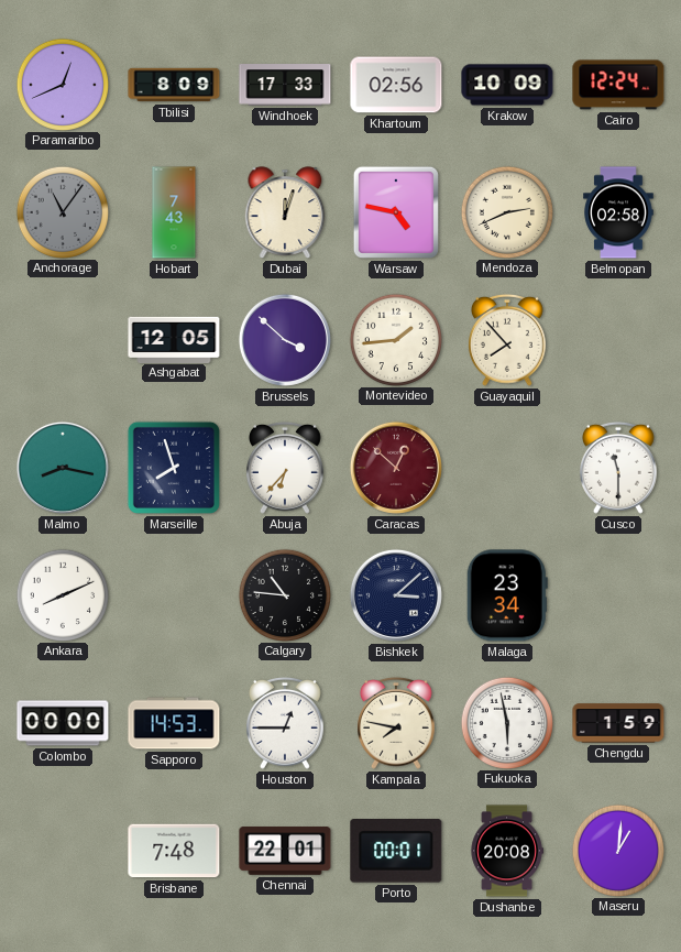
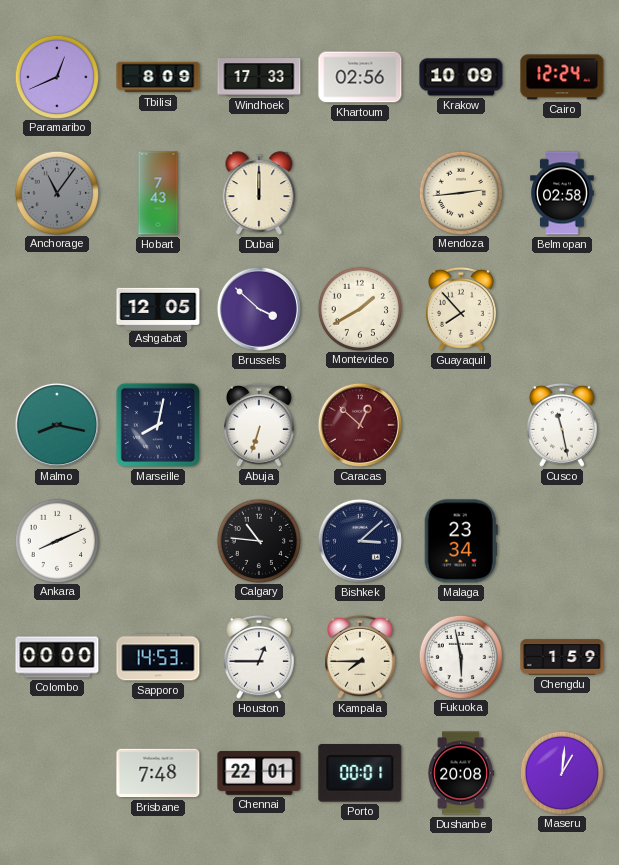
Dubai: 12:03 -> 12:00
Warsaw: 4:47 -> none
Mendoza: 2:41 -> 2:44
Montevideo: 1:44 -> 1:40
Marseille: 7:57 -> 8:02
Abuja: 6:37 -> 6:33
Cusco: 11:30 -> 11:28
Kampala: 7:47 -> 7:45
